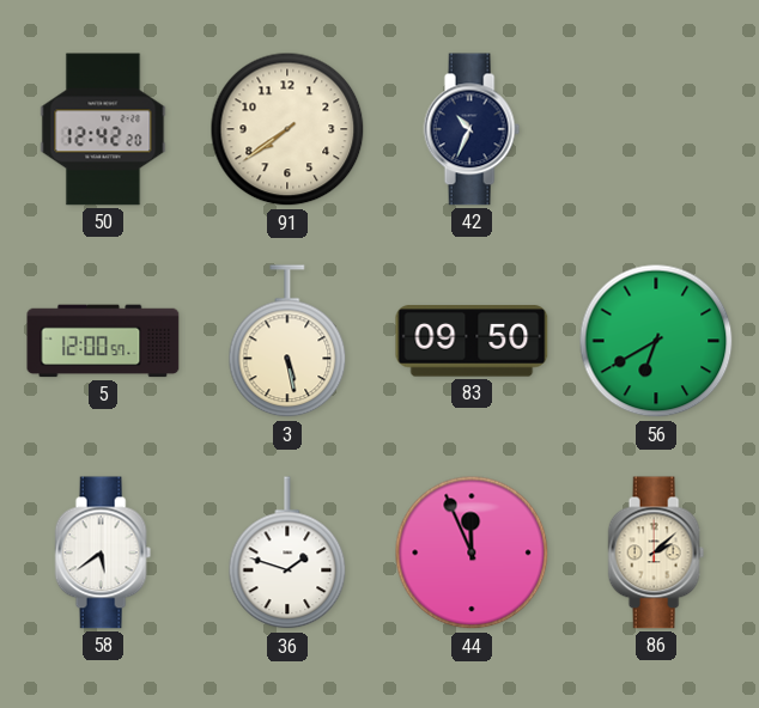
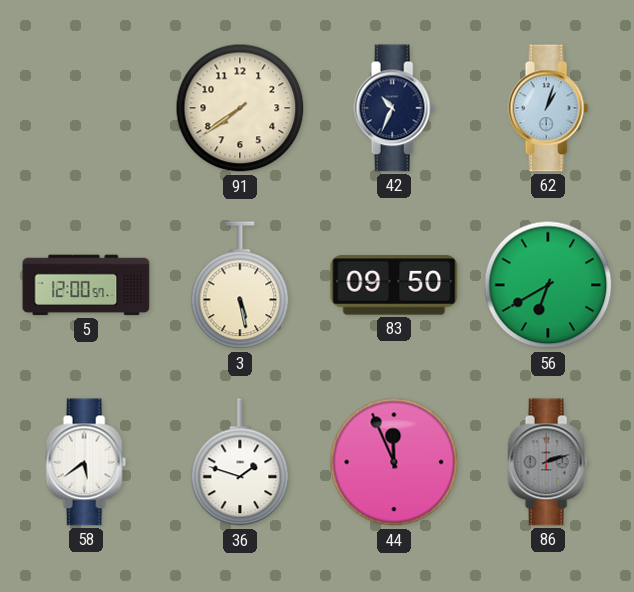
50: 12:42 -> none
62: none -> 1:03
86: 2:08 -> 2:12
86 dial: cream -> grey
